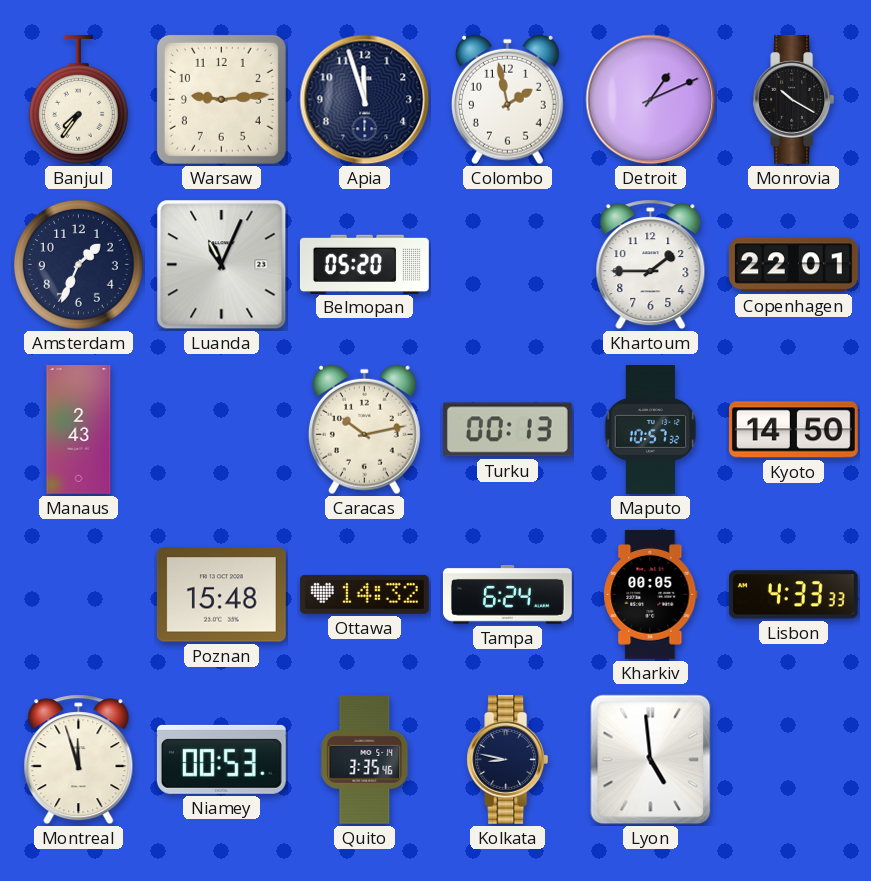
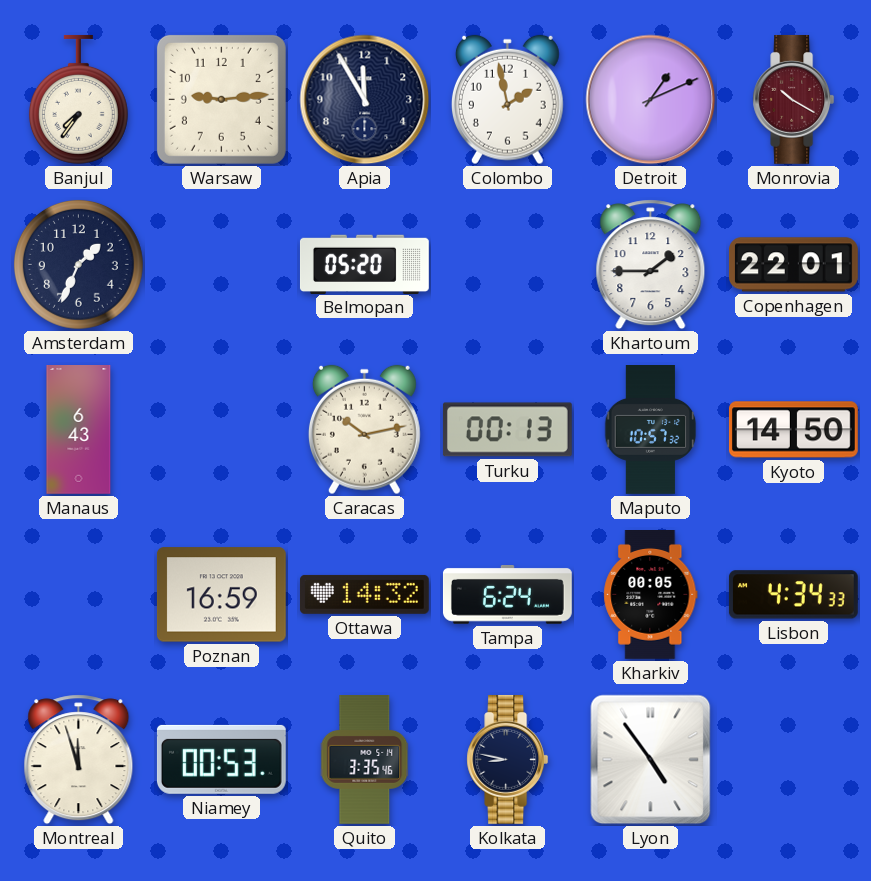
Apia: 11:57 -> 11:55
Monrovia dial: black -> burgundy
Luanda: 11:04 -> none
Manaus: 2:43 -> 6:43
Poznan: 15:48 -> 16:59
Lisbon: 4:33 -> 4:34
Lyon: 4:59 -> 4:54
